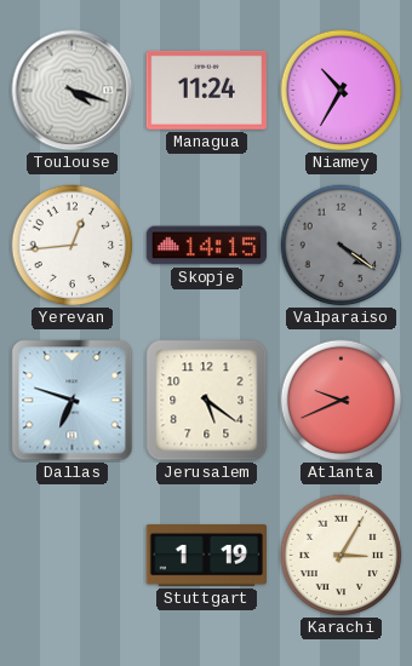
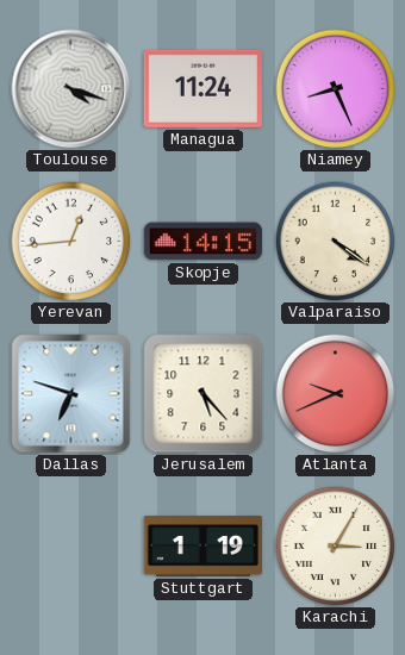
Niamey: 10:35 -> 8:26
Valparaiso dial: grey -> cream
Jerusalem: 5:21 -> 5:23
